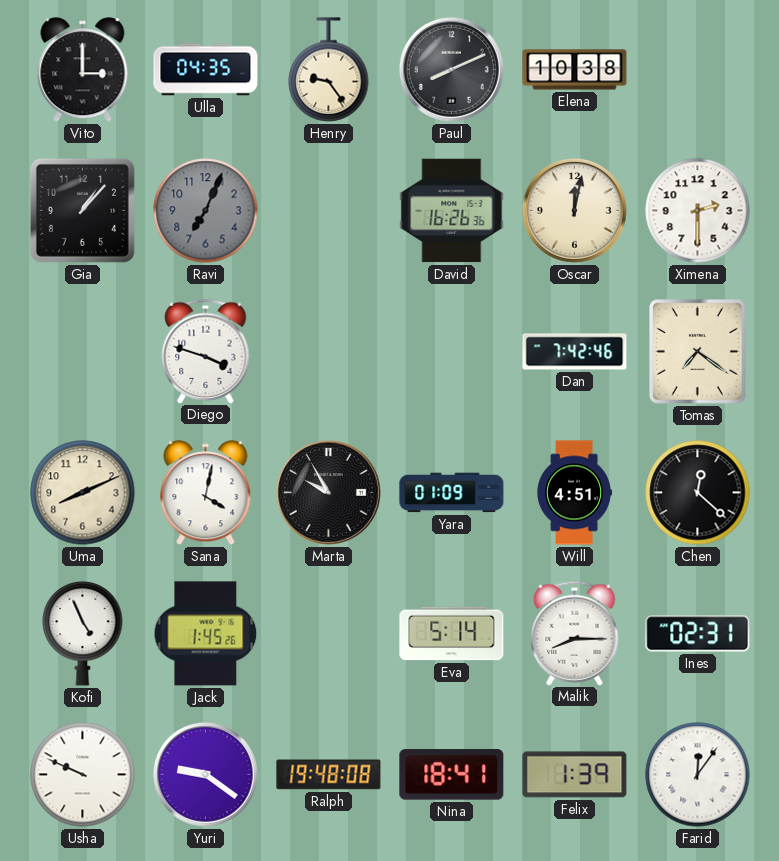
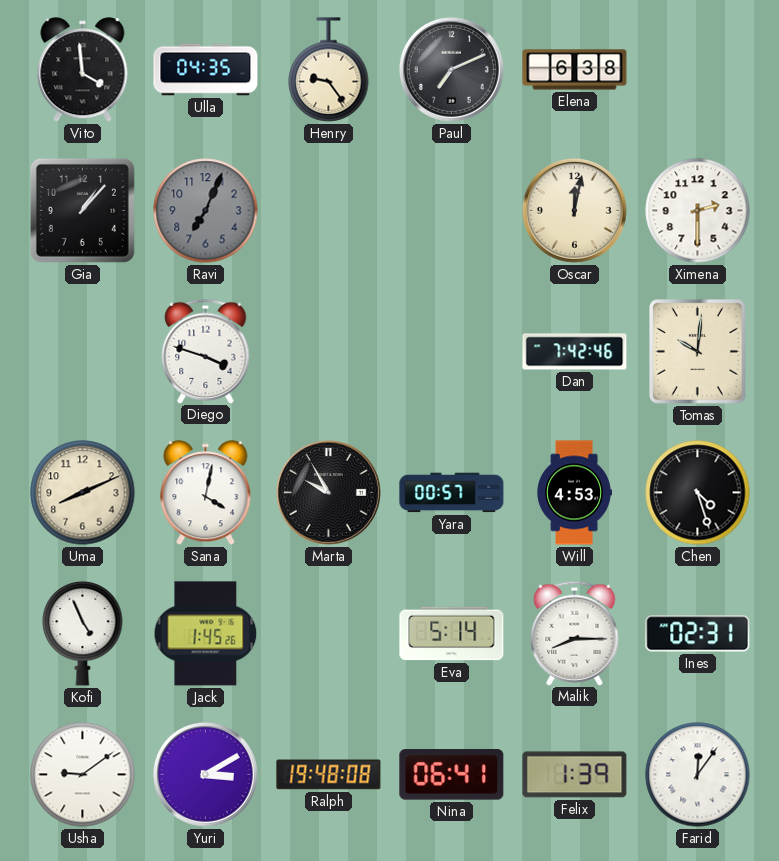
Vito: 3:00 -> 3:59
Paul: 8:11 -> 7:11
Elena: 10:38 -> 6:38
David: 16:26 -> none
Tomas: 7:21 -> 10:01
Yara: 01:09 -> 00:57
Will: 4:51 -> 4:53
Chen: 12:22 -> 4:27
Usha: 9:49 -> 9:09
Yuri: 9:21 -> 3:10
Nina: 18:41 -> 06:41
